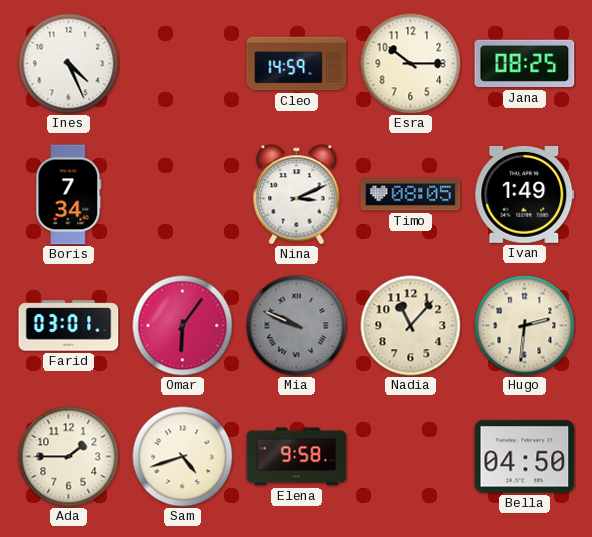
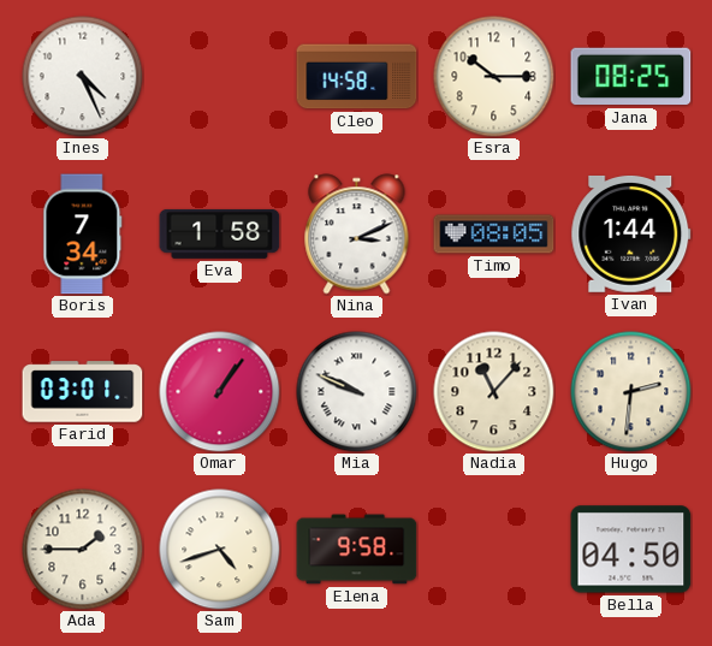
Cleo: 14:59 -> 14:58
Eva: none -> 1:58
Ivan: 1:49 -> 1:44
Omar: 6:06 -> 1:06
Mia dial: grey -> white
